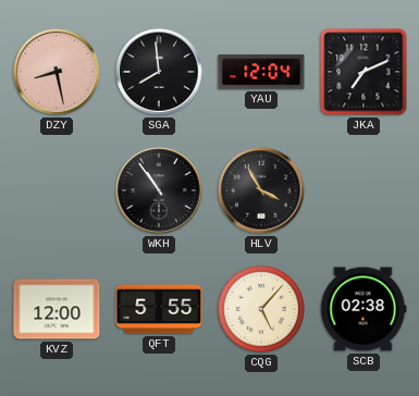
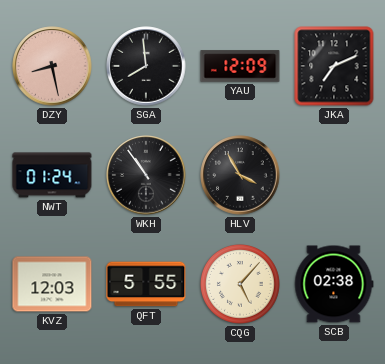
YAU: 12:04 -> 12:09
NWT: none -> 01:24
KVZ: 12:00 -> 12:03
